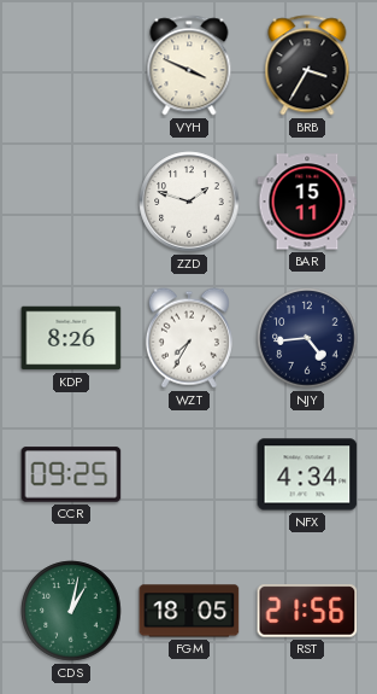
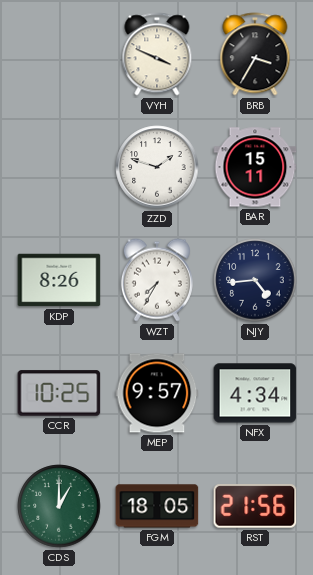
CCR: 09:25 -> 10:25
MEP: none -> 9:57
CDS: 1:02 -> 1:00
